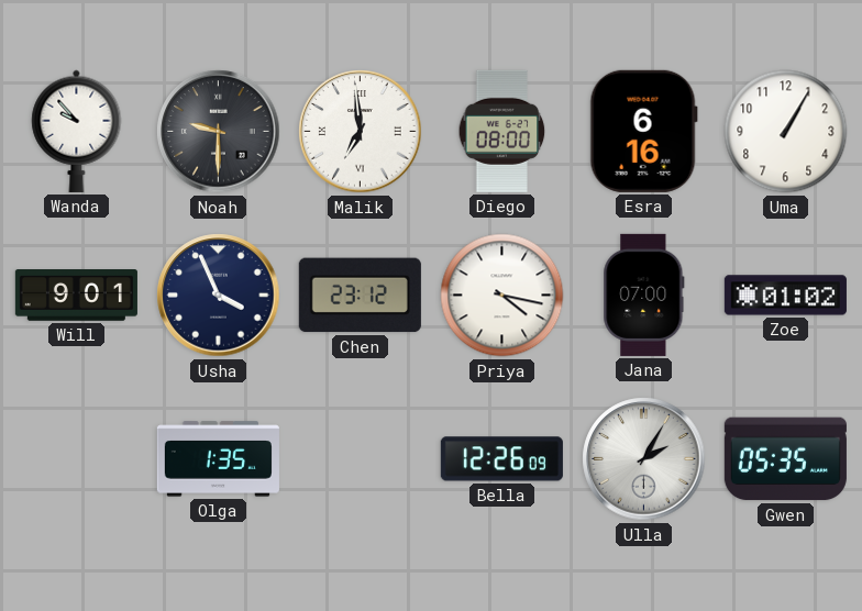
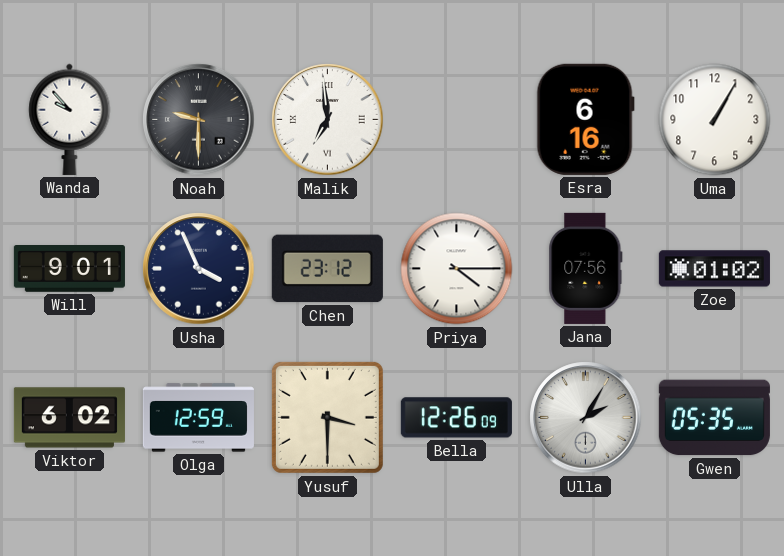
Diego: 08:00 -> none
Priya: 4:17 -> 4:15
Jana: 07:00 -> 07:56
Viktor: none -> 6:02
Olga: 1:35 -> 12:59
Yusuf: none -> 3:30
